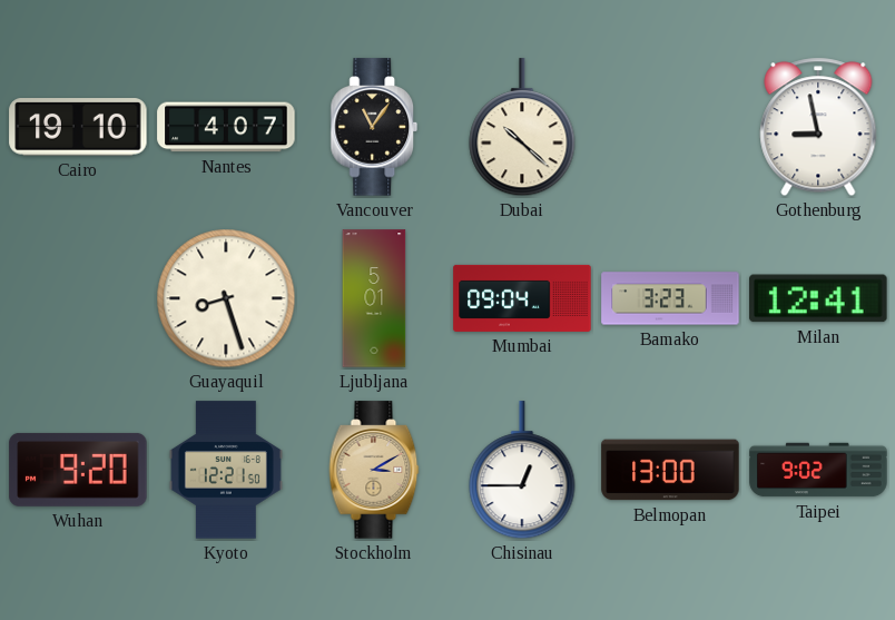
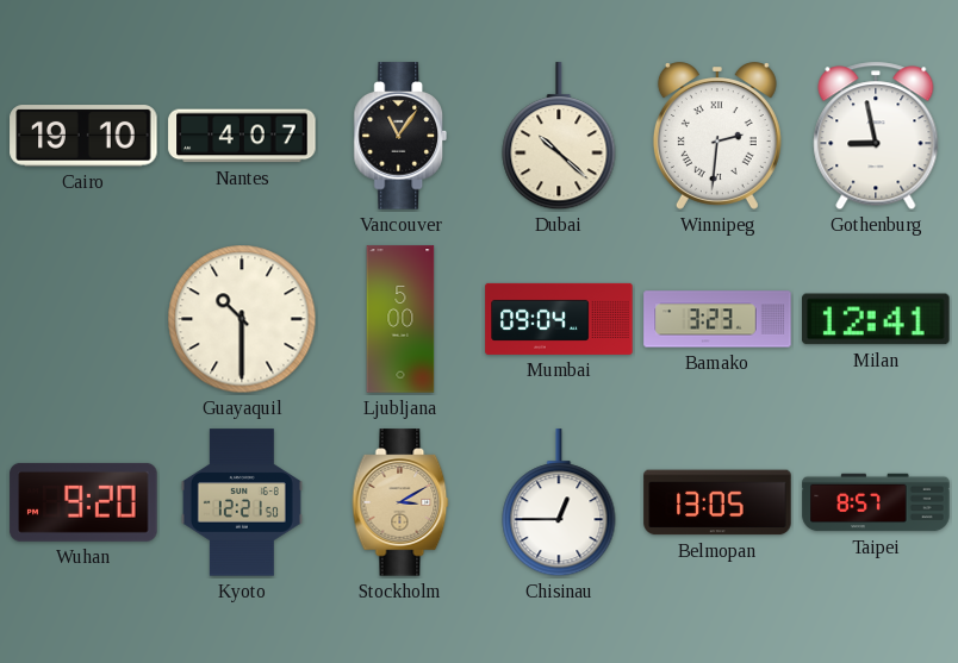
Winnipeg: none -> 2:31
Guayaquil: 8:27 -> 10:30
Ljubljana: 5:01 -> 5:00
Belmopan: 13:00 -> 13:05
Taipei: 9:02 -> 8:57
